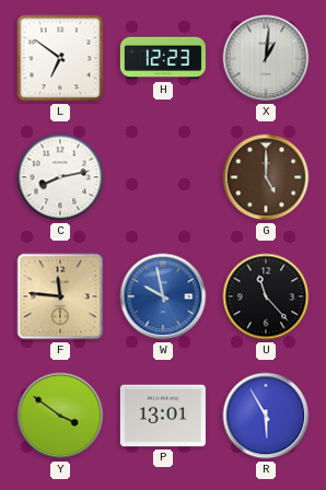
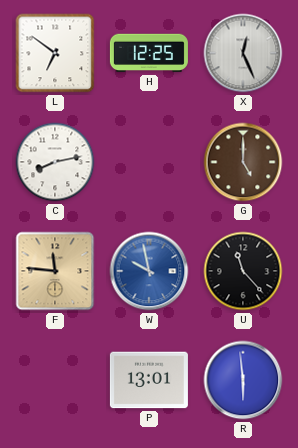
H: 12:23 -> 12:25
X: 1:01 -> 12:26
Y: 3:51 -> none
R: 5:55 -> 5:59
